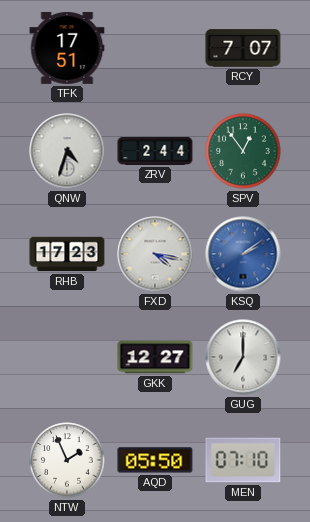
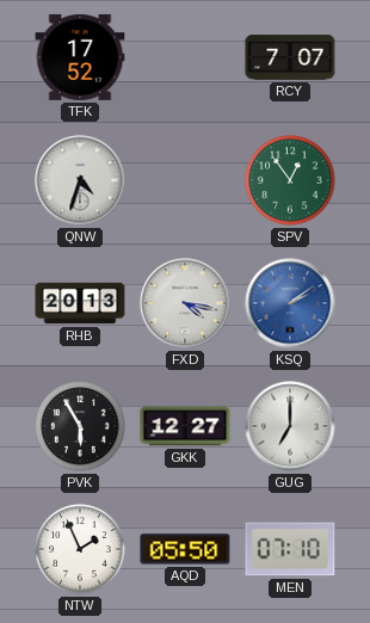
TFK: 17:51 -> 17:52
ZRV: 2:44 -> none
RHB: 17:23 -> 20:13
PVK: none -> 5:55
